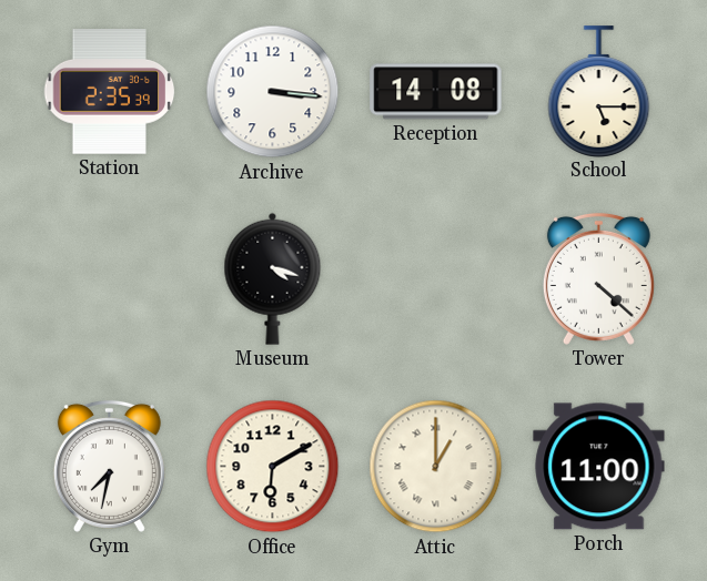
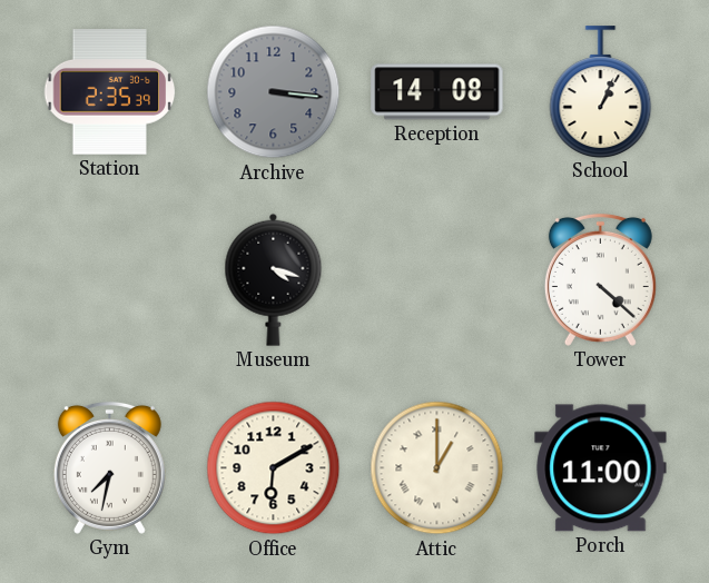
Archive dial: white -> grey
School: 5:15 -> 1:04
